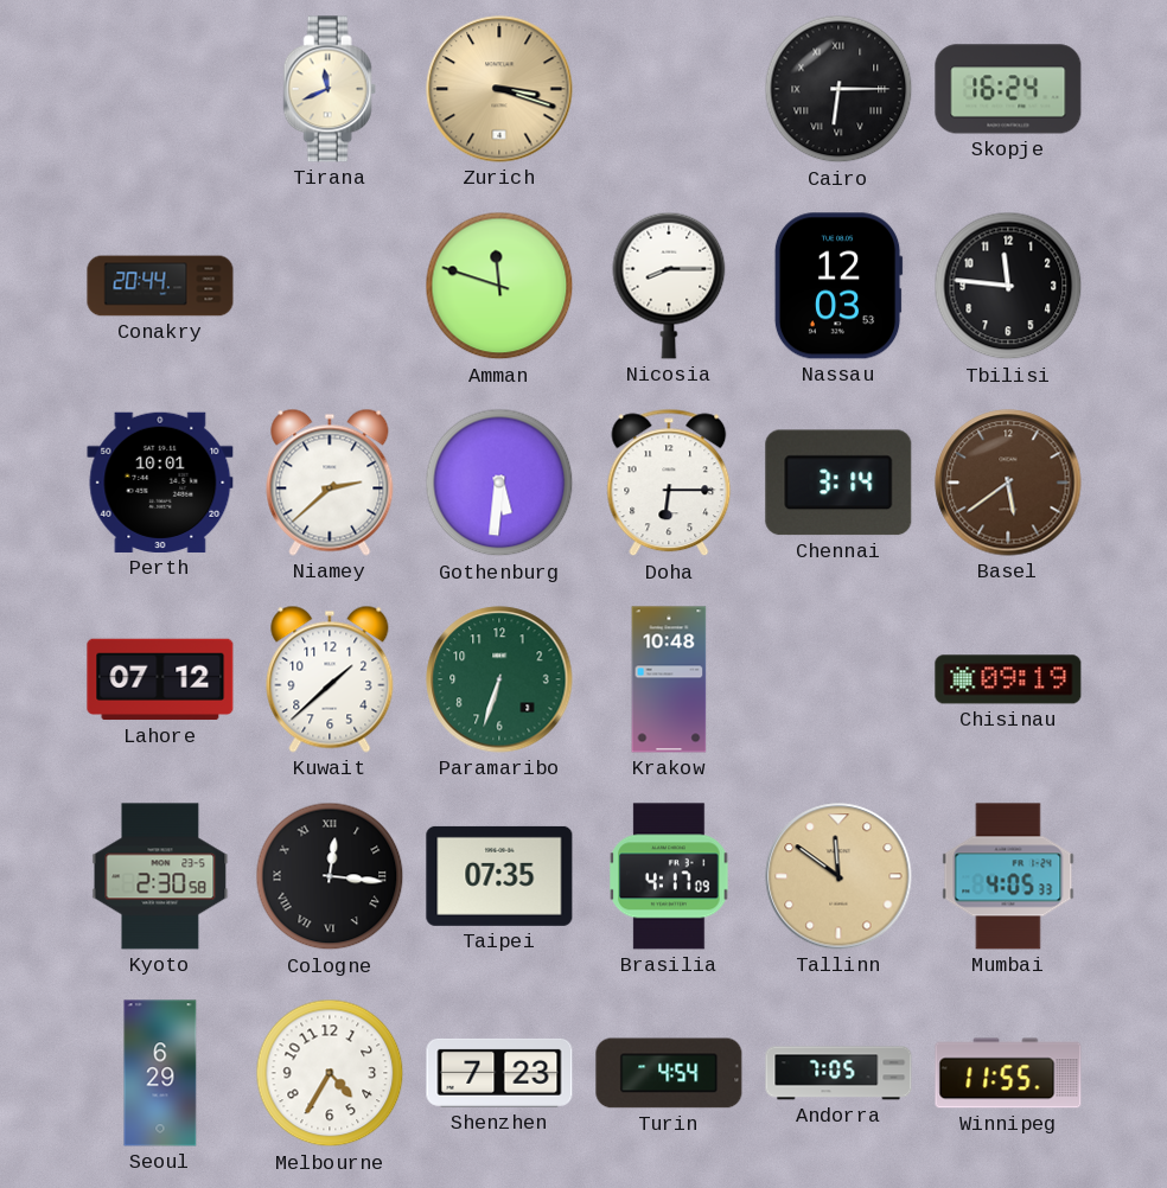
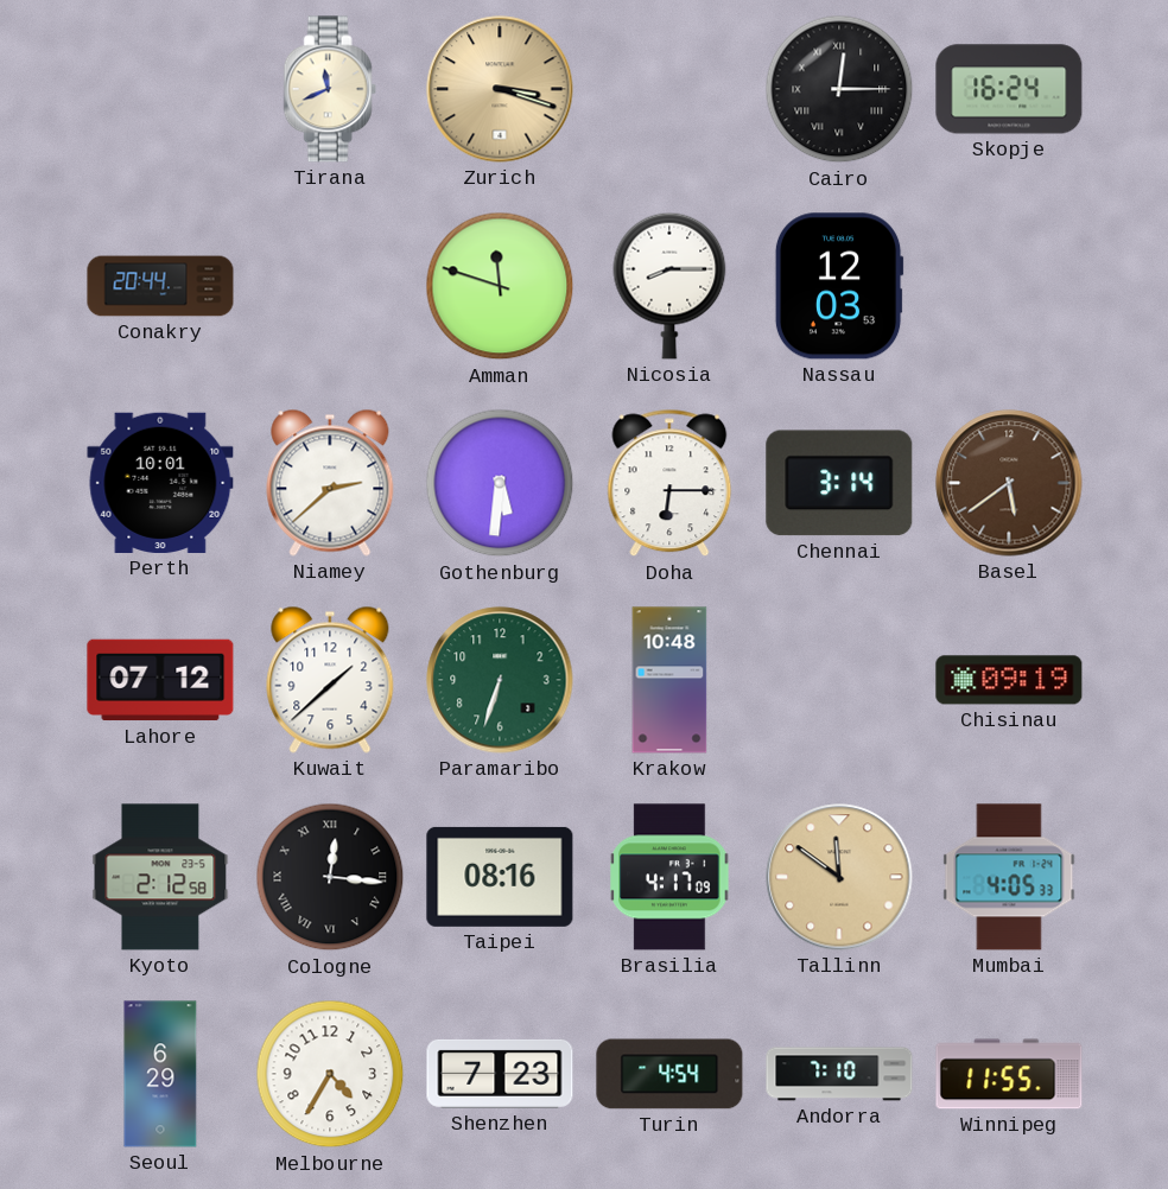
Cairo: 6:15 -> 12:15
Tbilisi: 11:46 -> none
Kyoto: 2:30 -> 2:12
Taipei: 07:35 -> 08:16
Andorra: 7:05 -> 7:10
